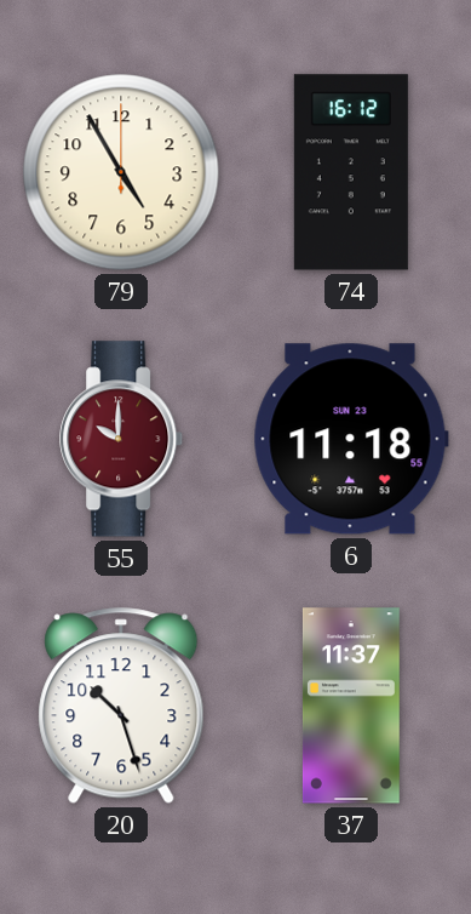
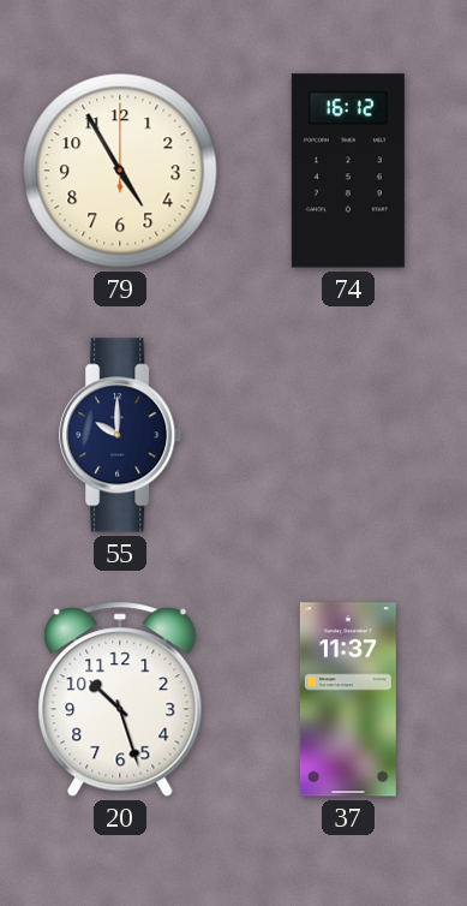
55 dial: burgundy -> navy
6: 11:18 -> none
